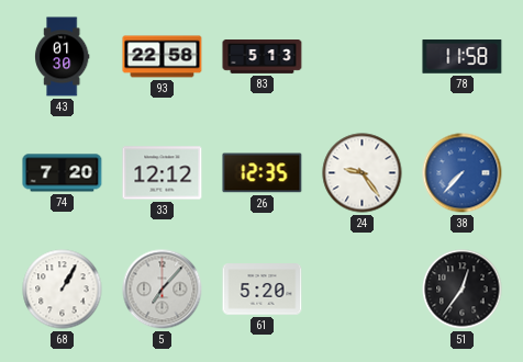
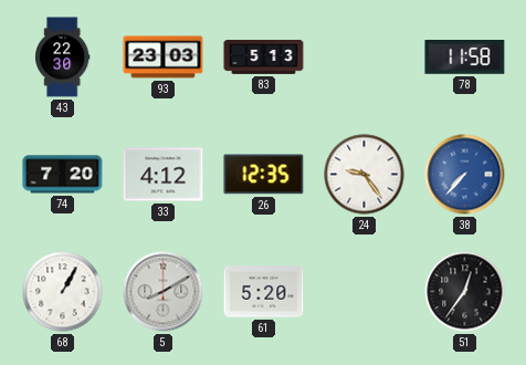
43: 01:30 -> 22:30
93: 22:58 -> 23:03
33: 12:12 -> 4:12
5: 7:07 -> 8:10
